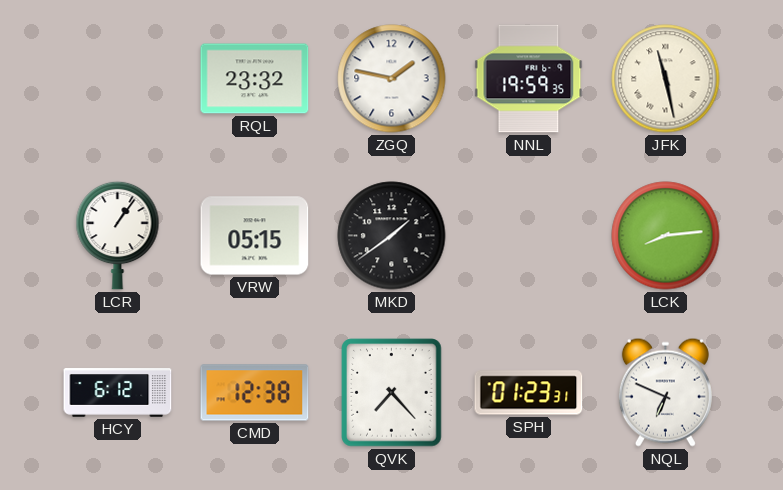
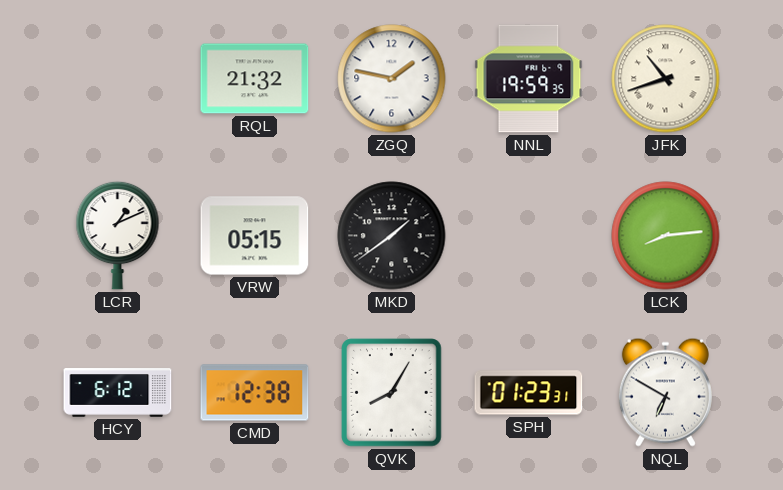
RQL: 23:32 -> 21:32
JFK: 11:28 -> 10:42
LCR: 1:06 -> 1:11
QVK: 7:23 -> 8:05
NQL: 6:49 -> 6:50
